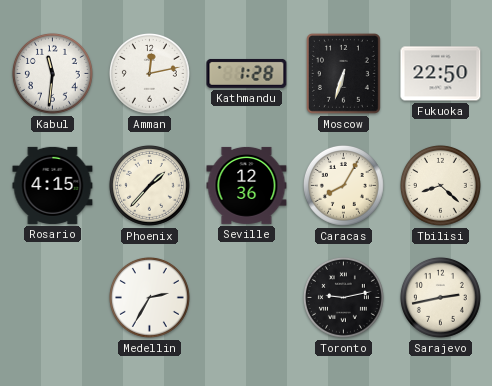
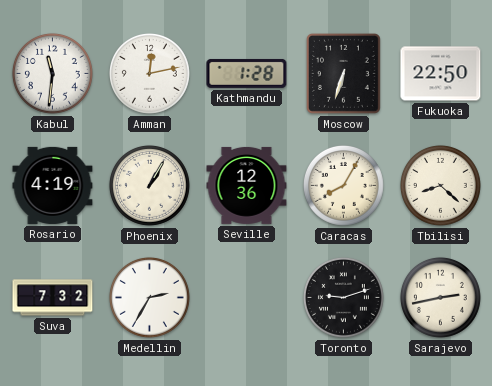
Rosario: 4:15 -> 4:19
Phoenix: 1:37 -> 1:05
Suva: none -> 7:32
Toronto: 9:13 -> 9:12
